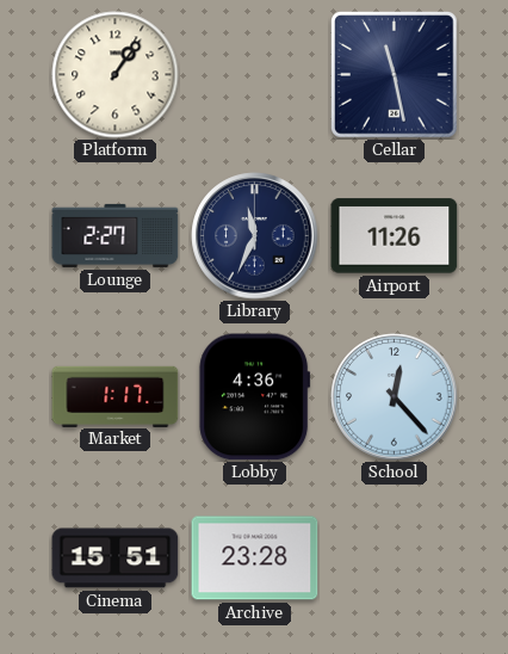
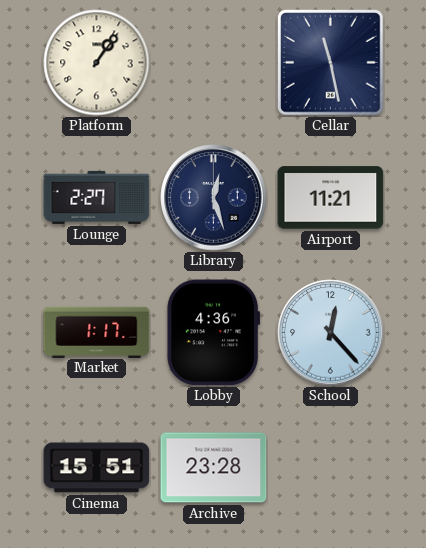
Library: 11:34 -> 12:27
Airport: 11:26 -> 11:21
